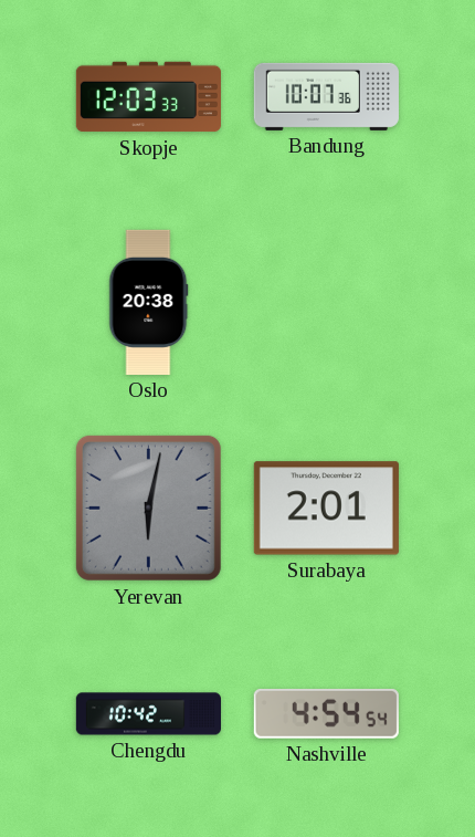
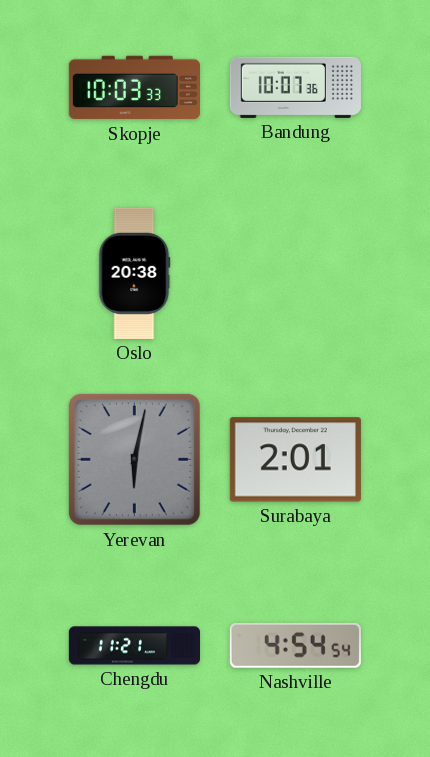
Skopje: 12:03 -> 10:03
Chengdu: 10:42 -> 11:21
